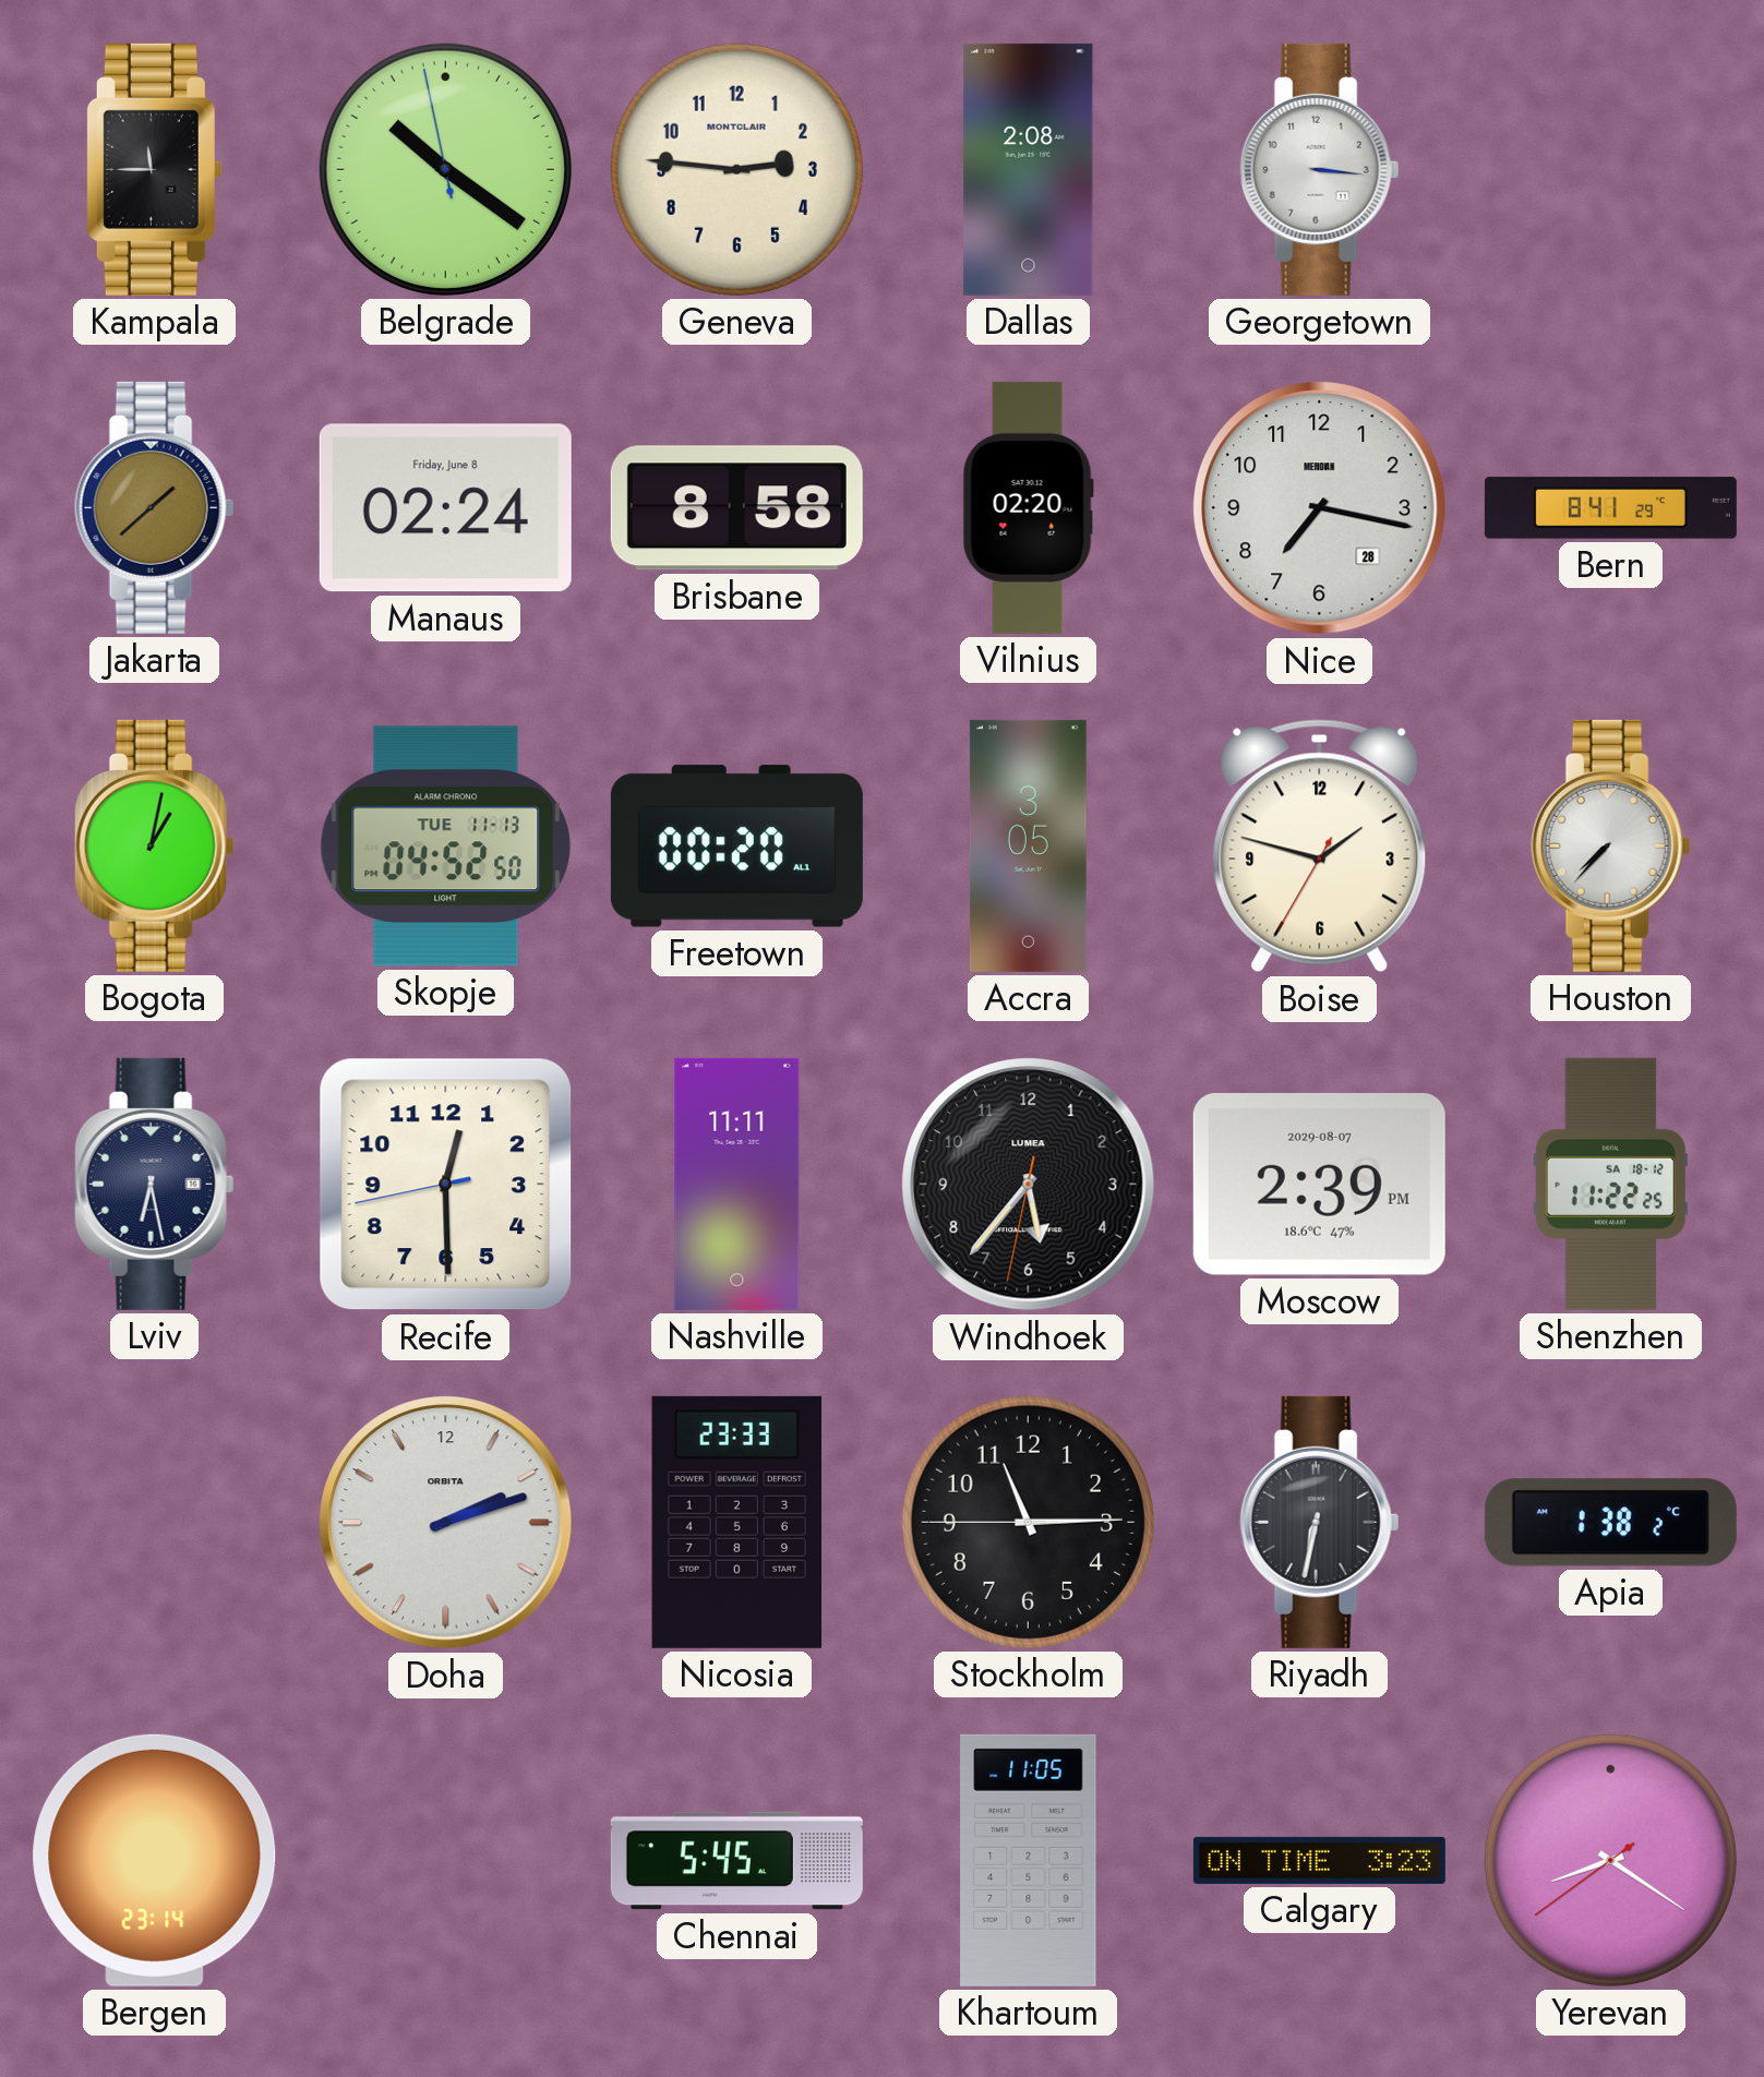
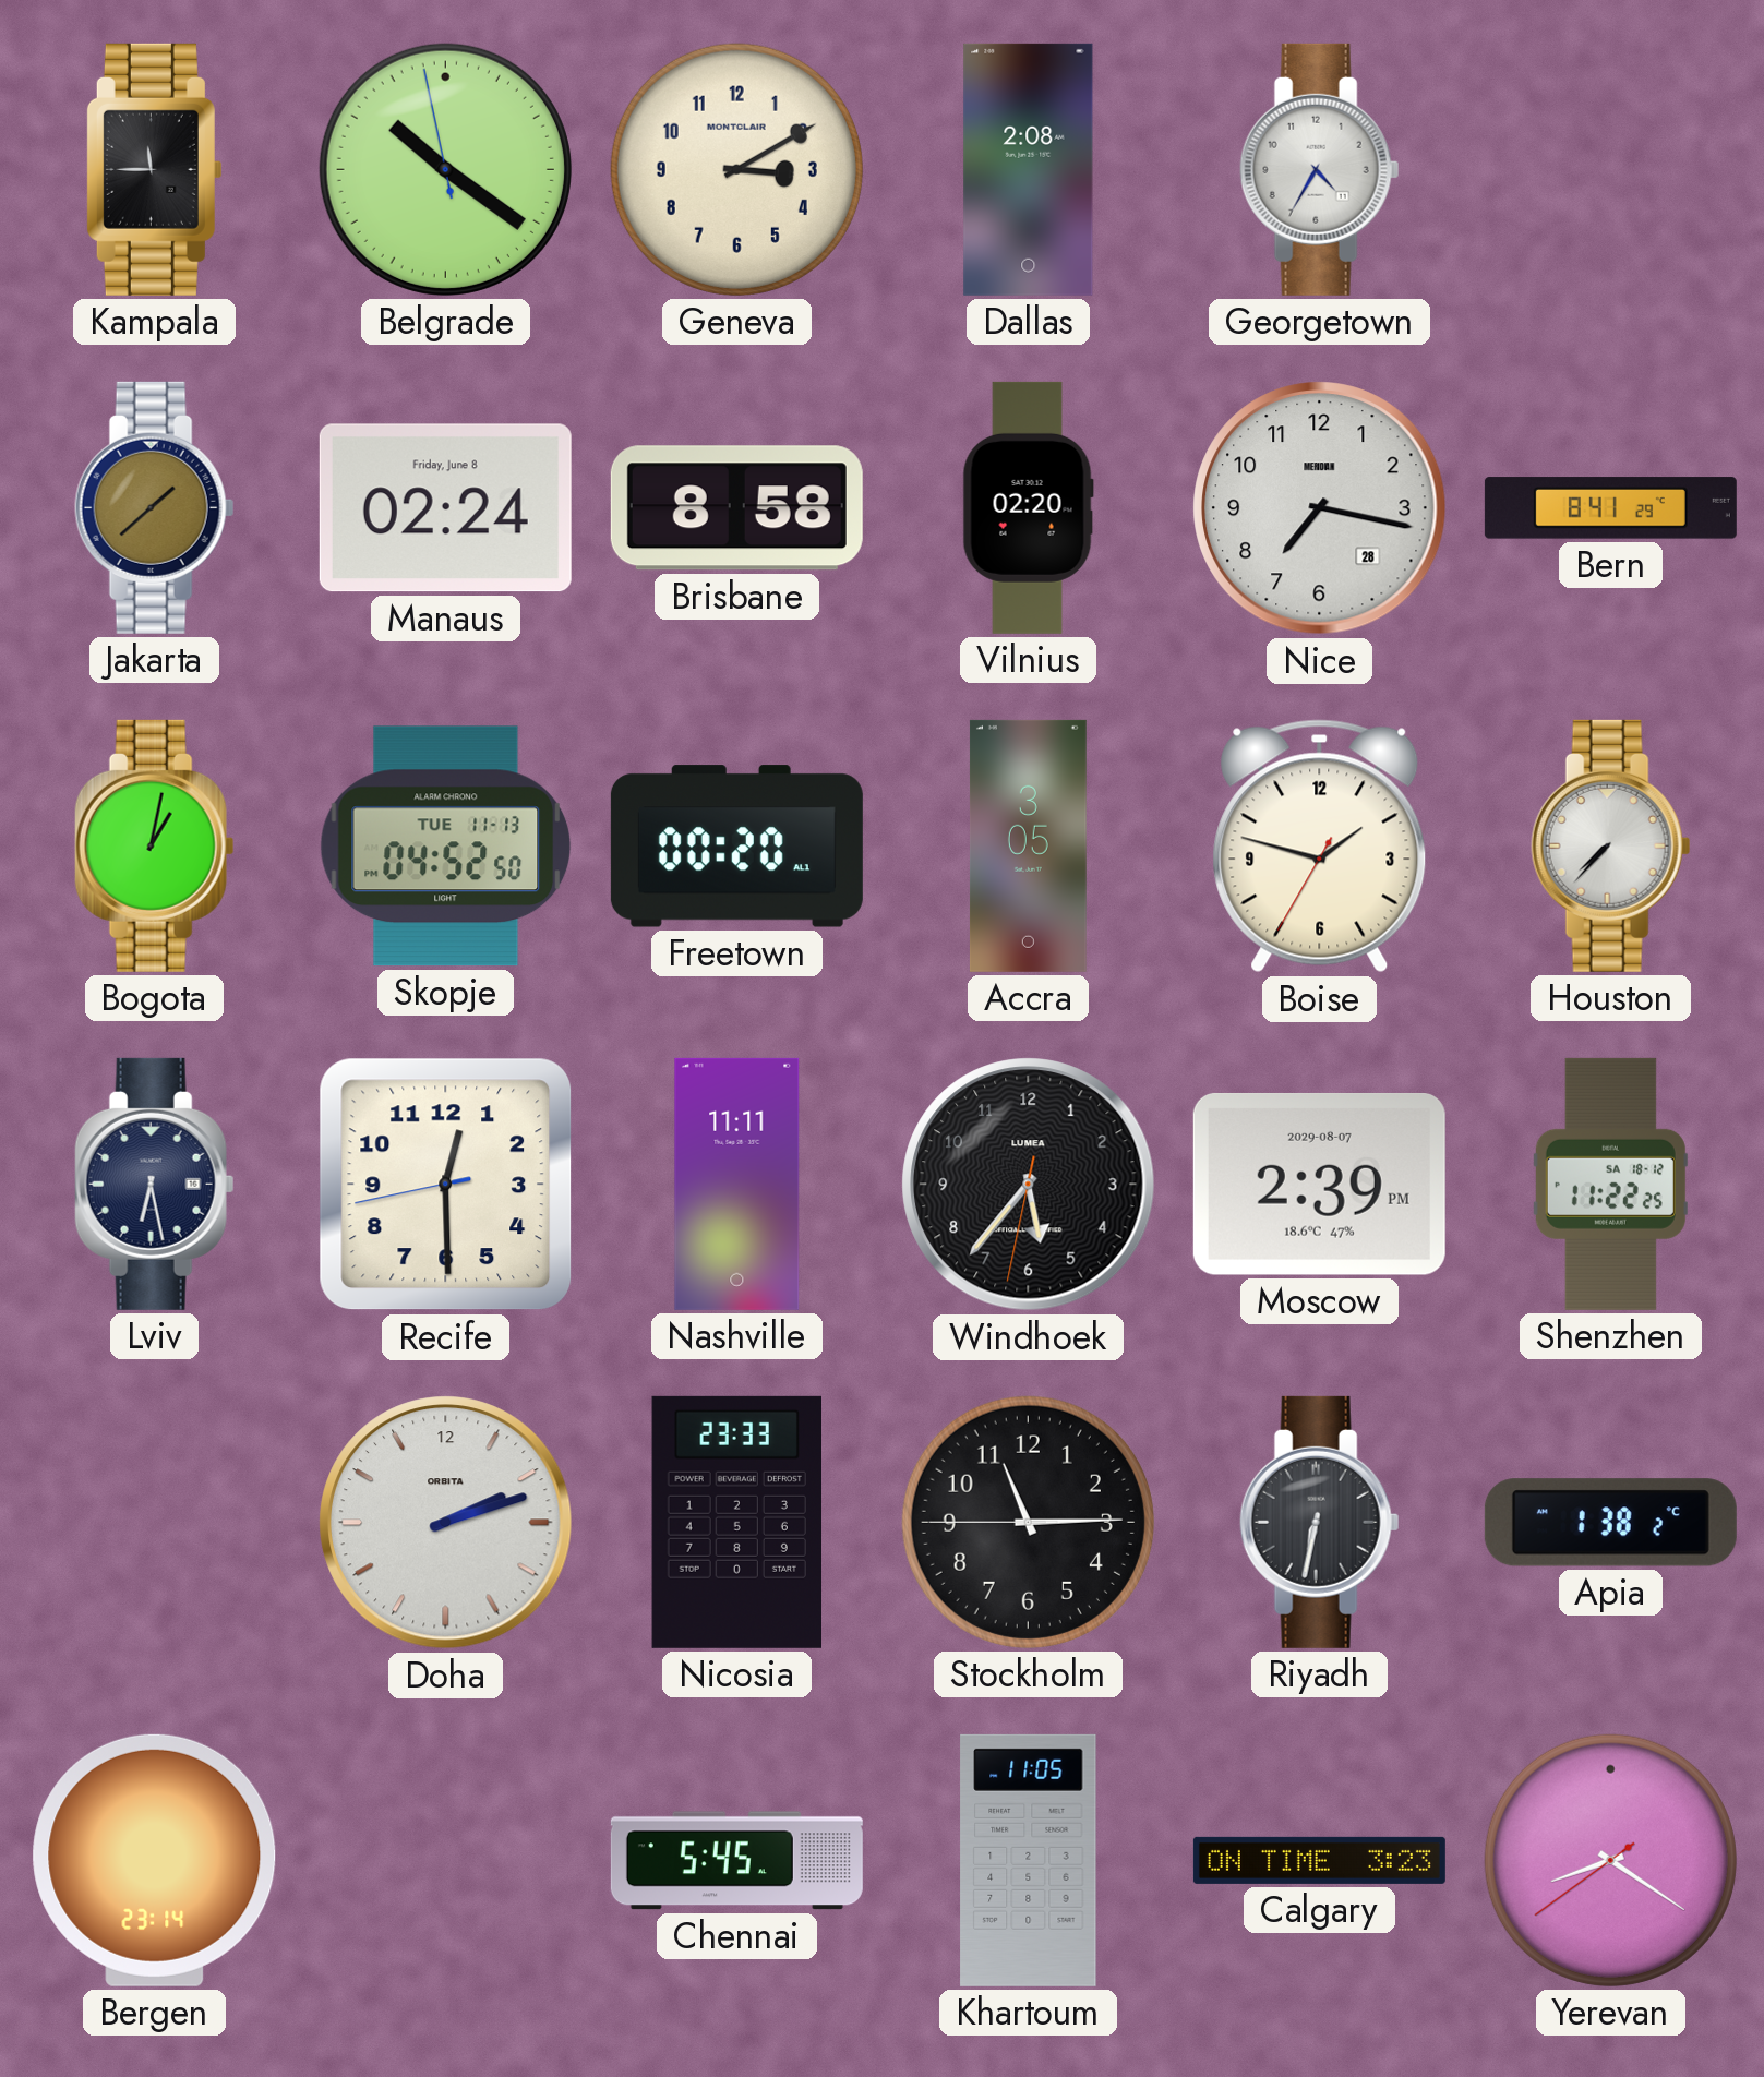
Geneva: 2:46 -> 3:10
Georgetown: 3:16 -> 4:35
